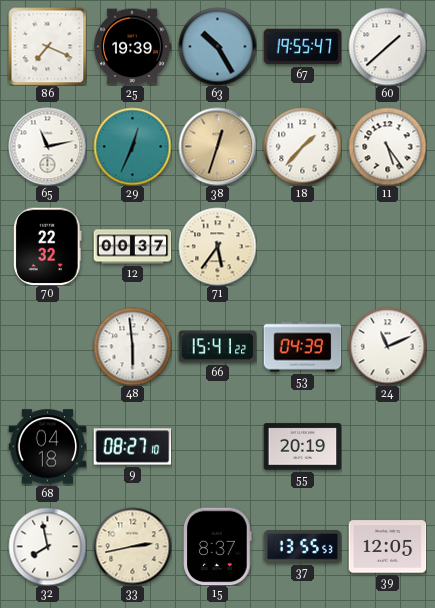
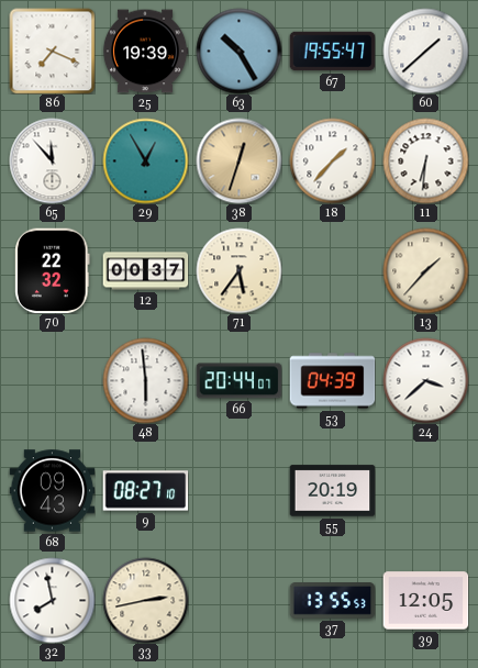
65: 11:13 -> 11:53
29: 12:34 -> 12:55
11: 5:24 -> 6:31
13: none -> 1:37
66: 15:41 -> 20:44
24: 11:11 -> 3:38
68: 04:18 -> 09:43
15: 8:37 -> none
